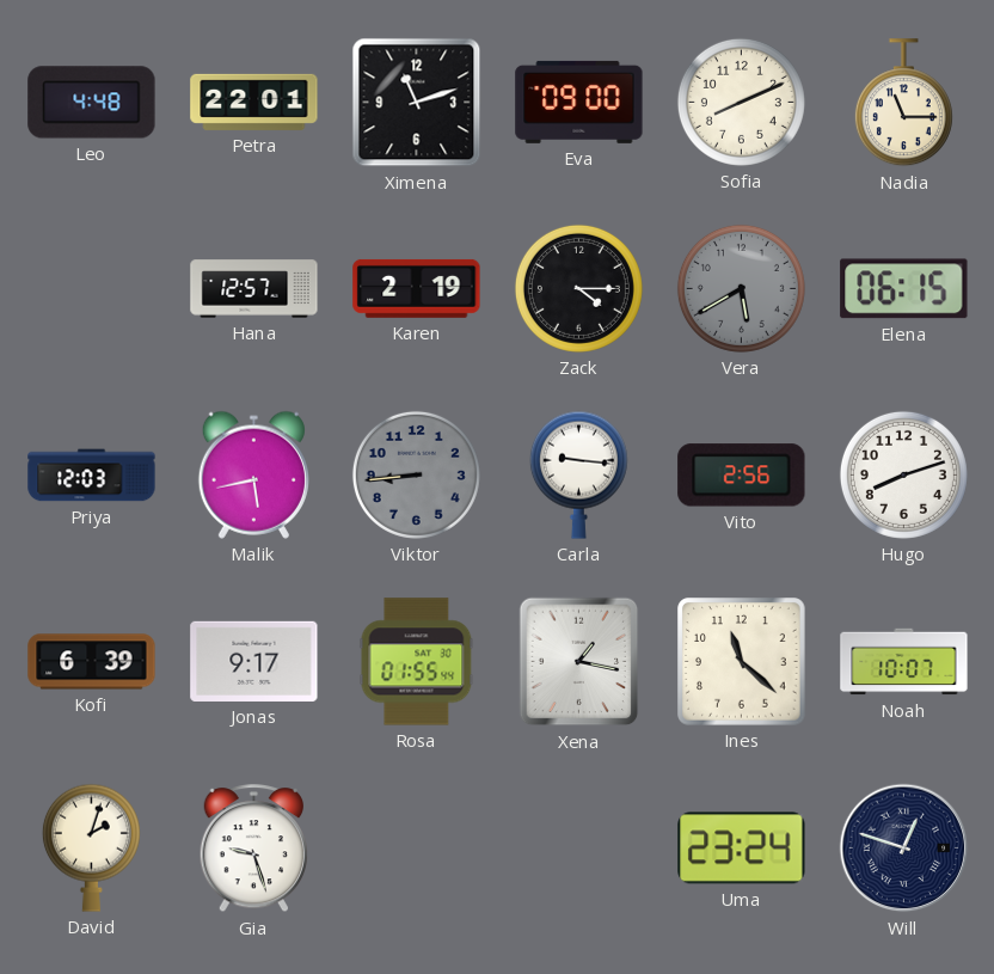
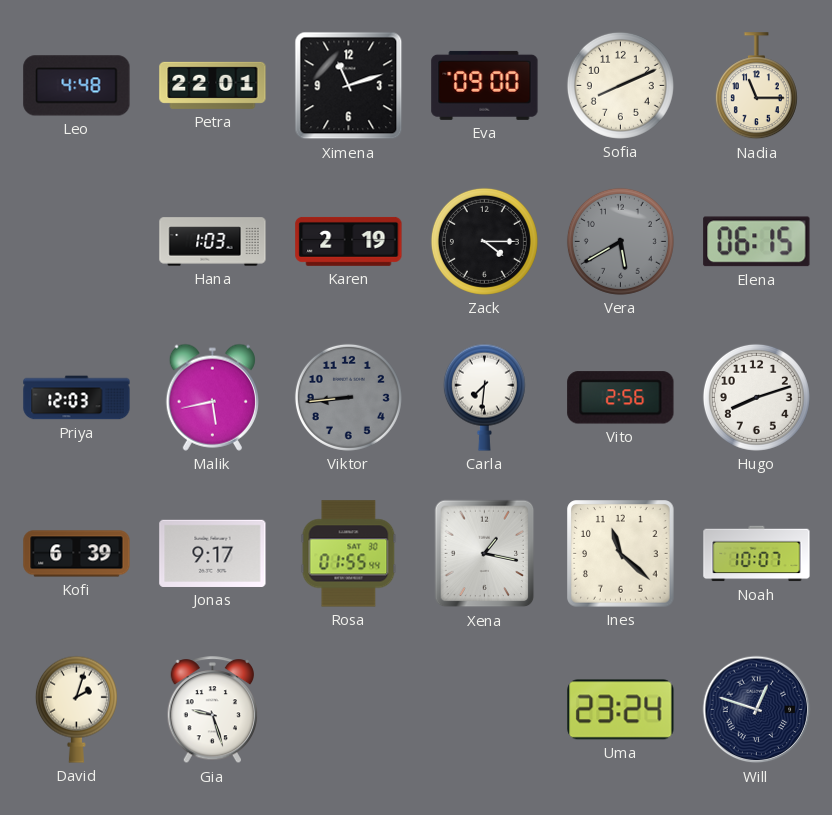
Hana: 12:57 -> 1:03
Carla: 9:16 -> 7:31
